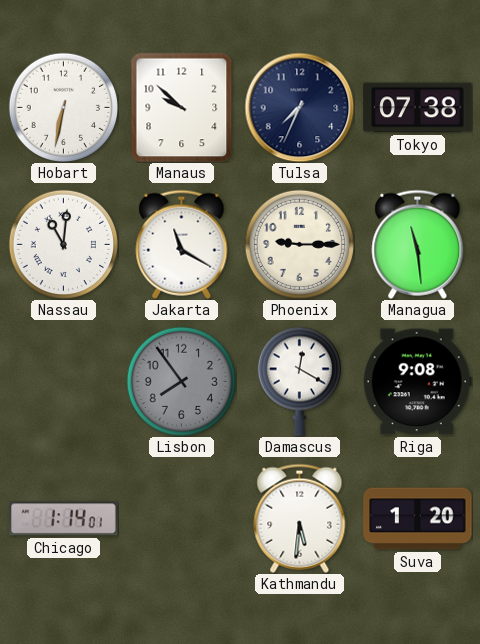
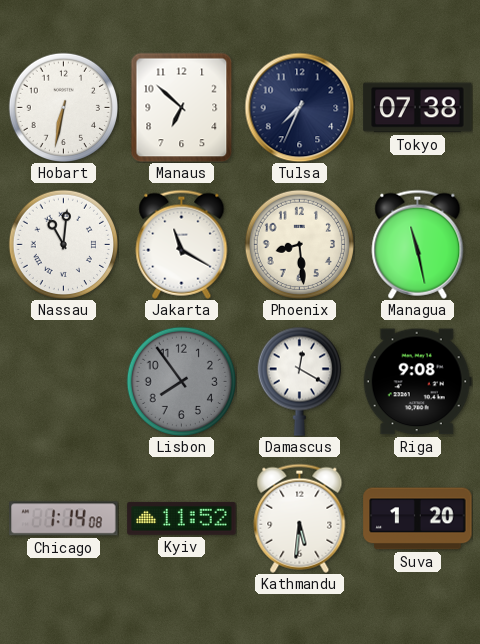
Manaus: 9:52 -> 6:52
Phoenix: 9:15 -> 8:29
Managua: 11:29 -> 11:28
Chicago: 1:14:01 -> 1:14:08
Kyiv: none -> 11:52
